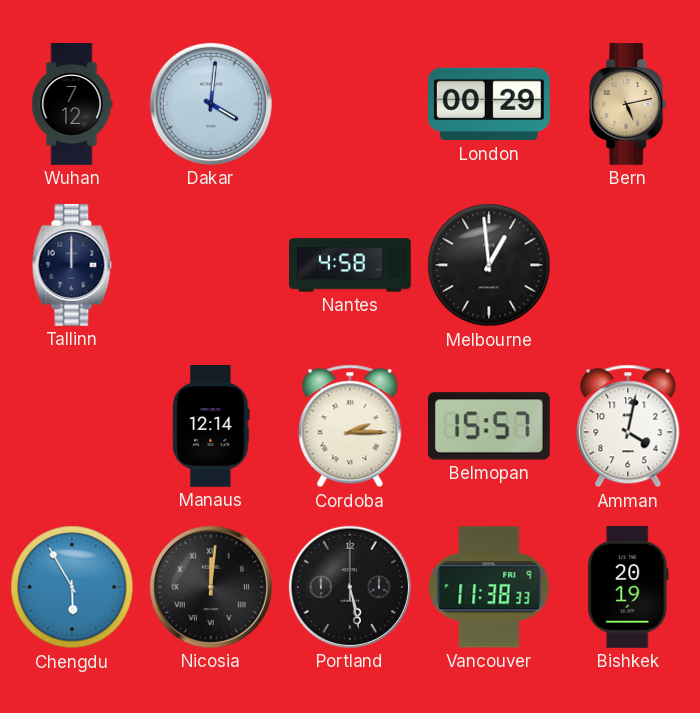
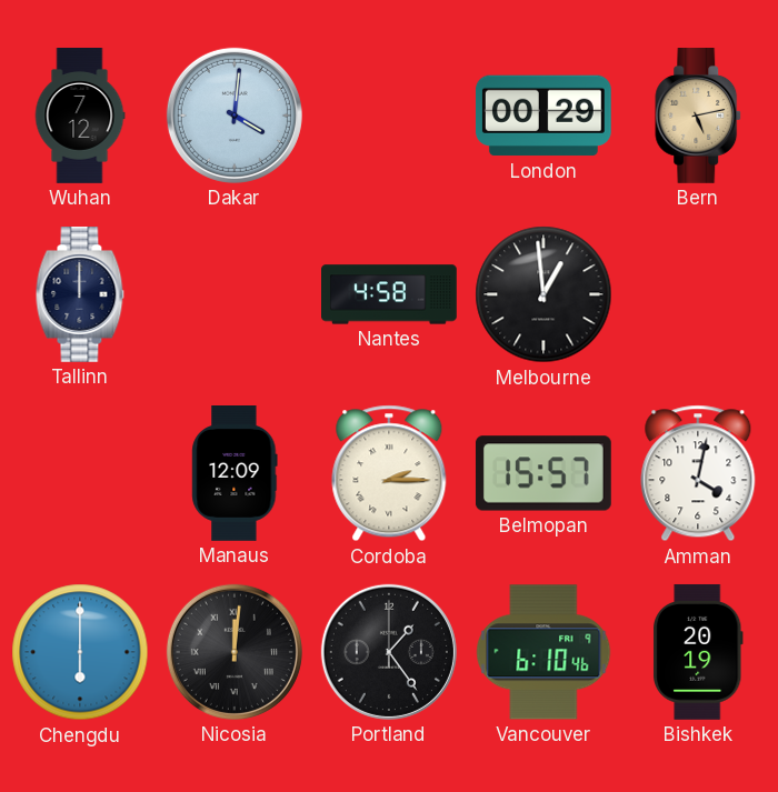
Manaus: 12:14 -> 12:09
Chengdu: 5:55 -> 6:00
Portland: 5:28 -> 1:24
Vancouver: 11:38 -> 6:10
